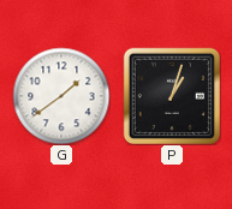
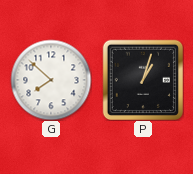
G: 1:39 -> 7:52
